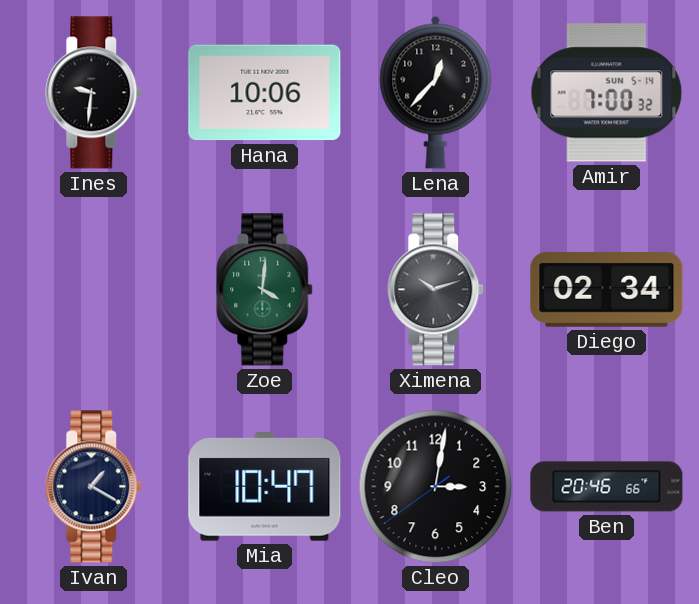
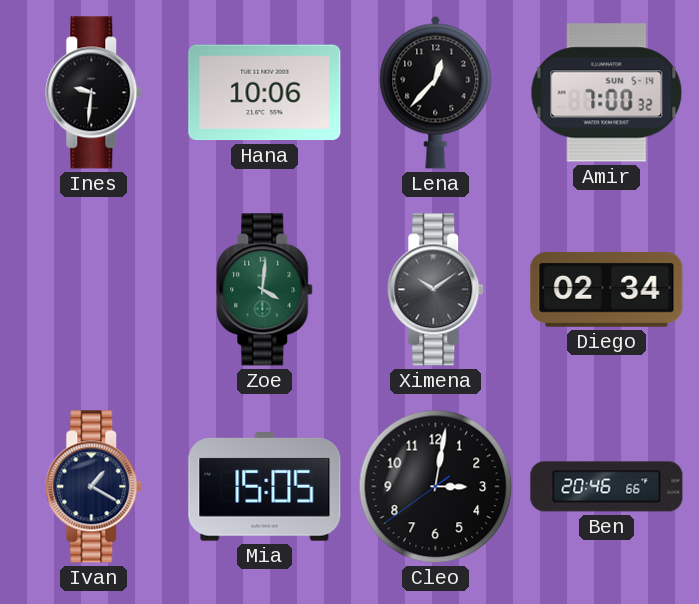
Ximena: 10:12 -> 10:09
Mia: 10:47 -> 15:05
